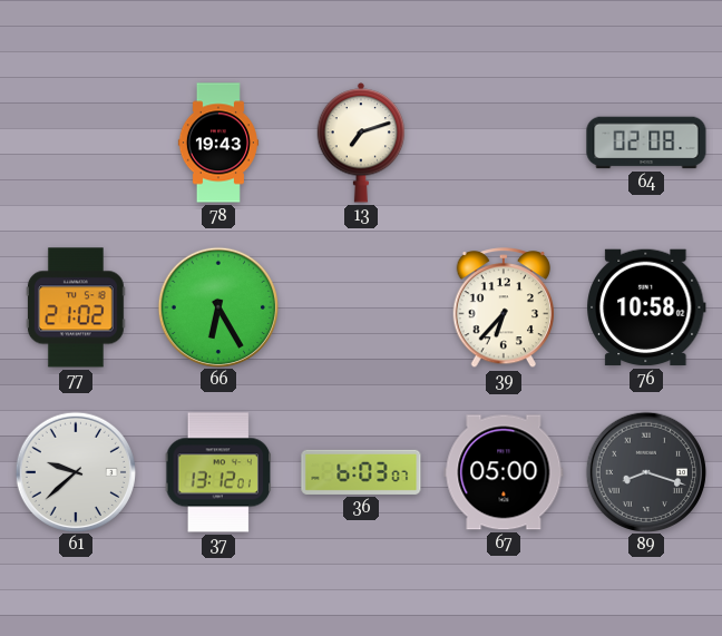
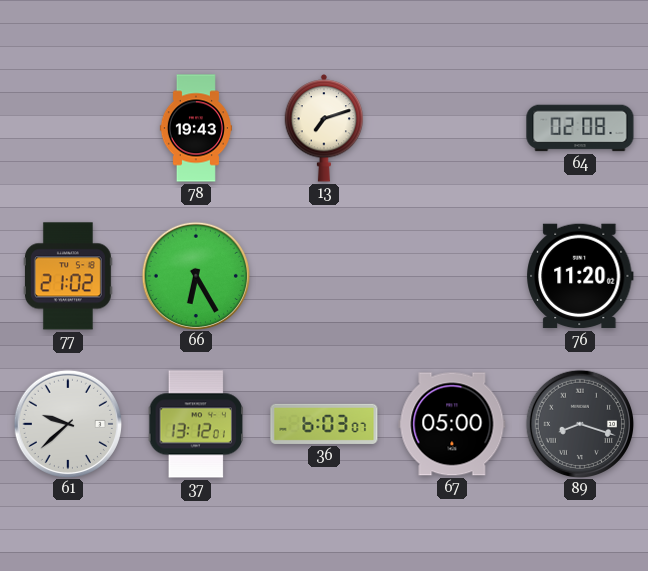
39: 6:37 -> none
76: 10:58 -> 11:20
